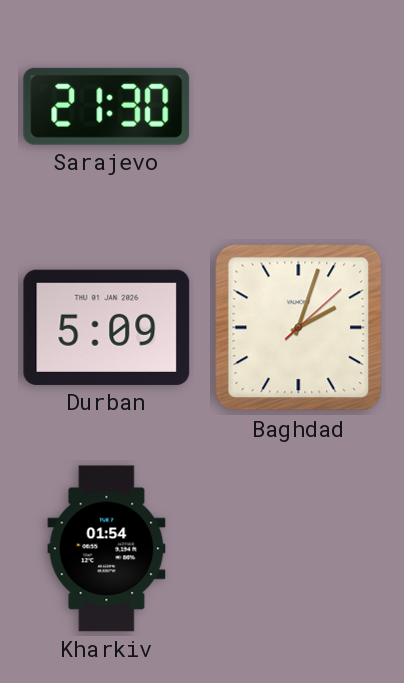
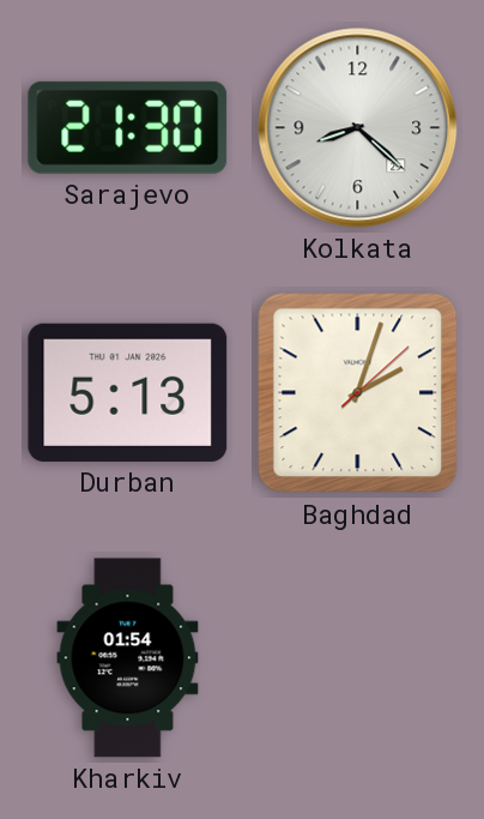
Kolkata: none -> 8:22
Durban: 5:09 -> 5:13
